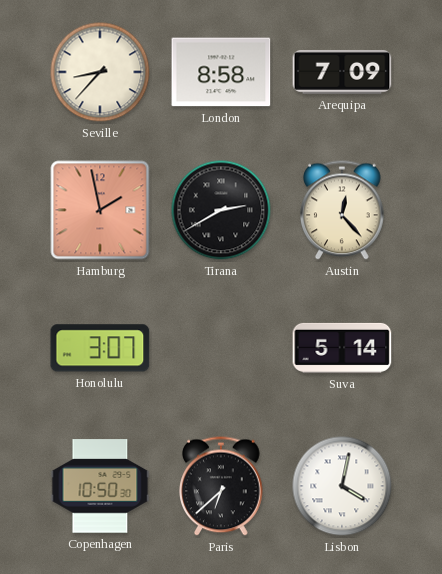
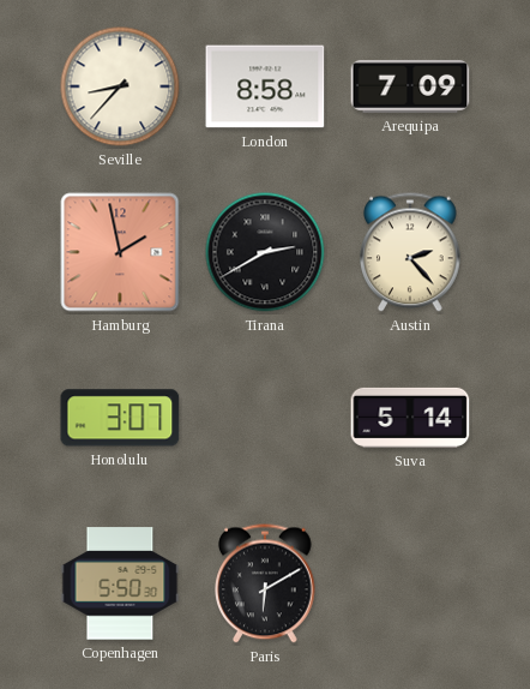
Austin: 12:23 -> 2:23
Copenhagen: 10:50 -> 5:50
Paris: 6:38 -> 6:10
Lisbon: 4:02 -> none
